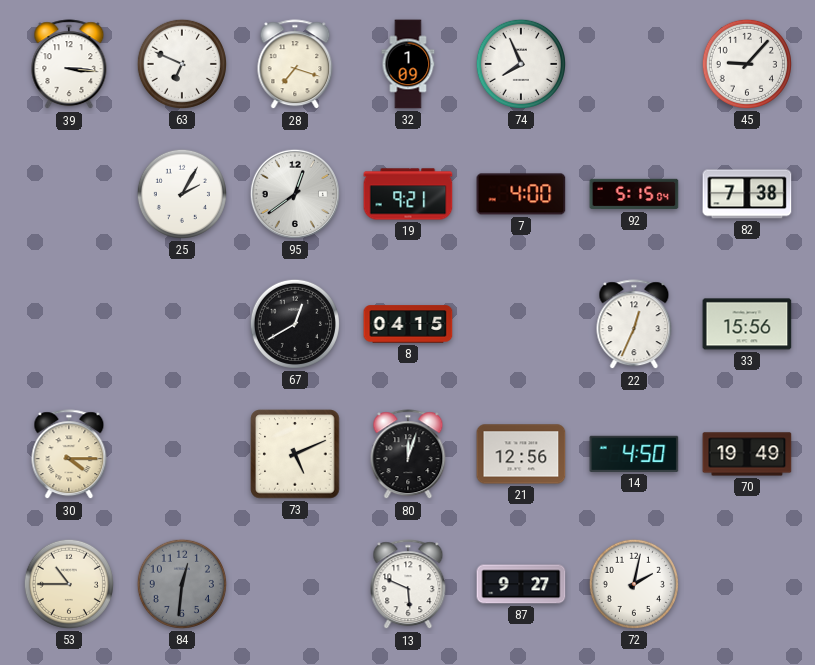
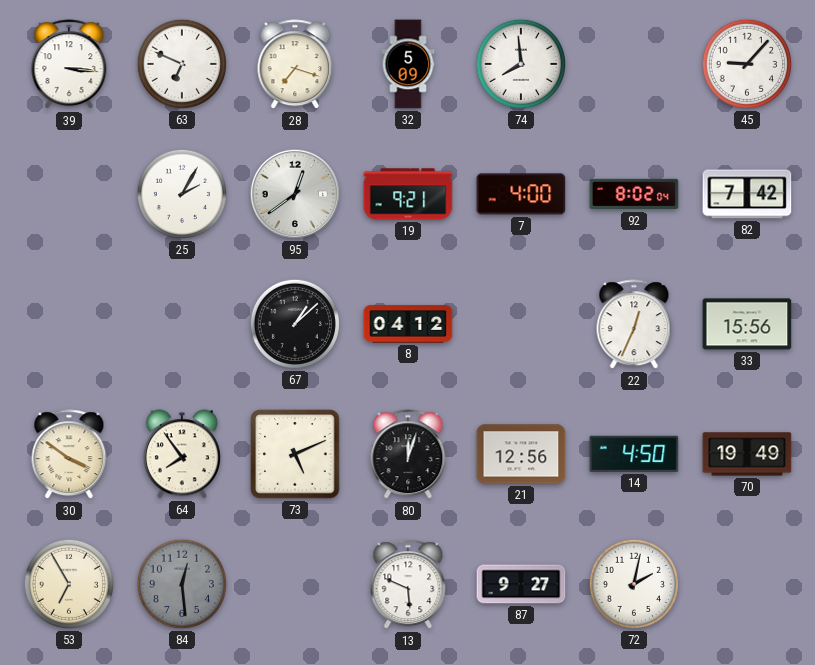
32: 1:09 -> 5:09
74: 7:56 -> 7:59
92: 5:15 -> 8:02
82: 7:38 -> 7:42
67: 12:40 -> 1:08
8: 04:15 -> 04:12
30: 4:15 -> 3:51
64: none -> 7:54
53: 10:45 -> 6:55
84: 12:31 -> 12:29
